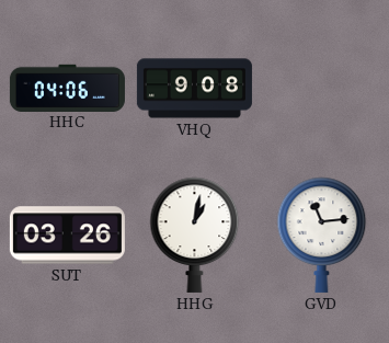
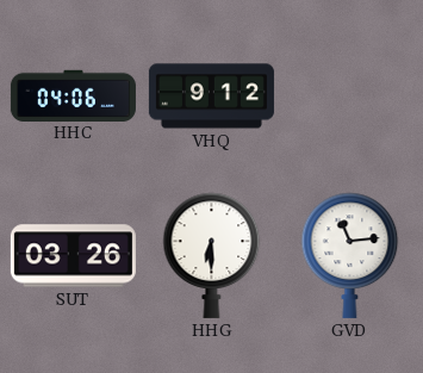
VHQ: 9:08 -> 9:12
HHG: 1:02 -> 6:30
